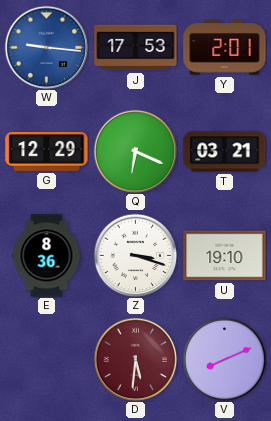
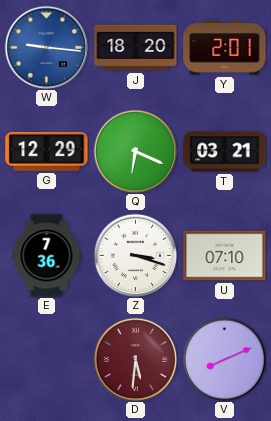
J: 17:53 -> 18:20
E: 8:36 -> 7:36
U: 19:10 -> 07:10
